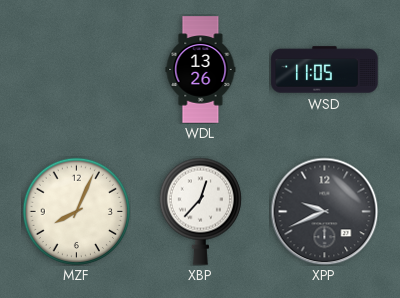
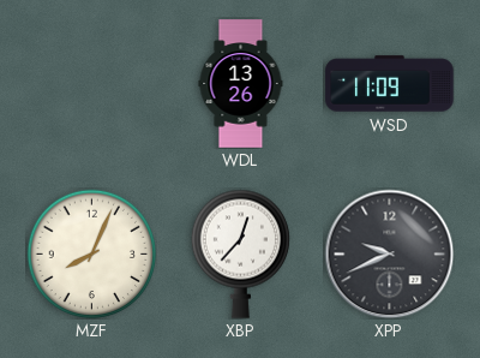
WSD: 11:05 -> 11:09
